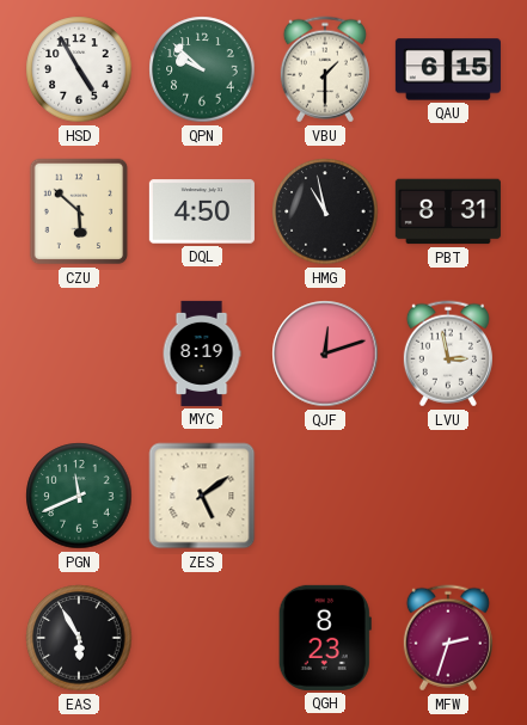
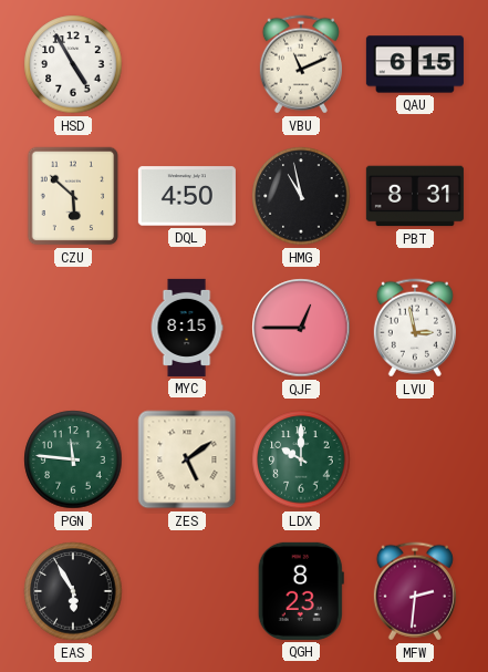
QPN: 9:52 -> none
VBU: 1:30 -> 11:11
MYC: 8:19 -> 8:15
QJF: 12:12 -> 12:45
PGN: 11:41 -> 11:46
LDX: none -> 10:00
MFW: 2:33 -> 2:31
